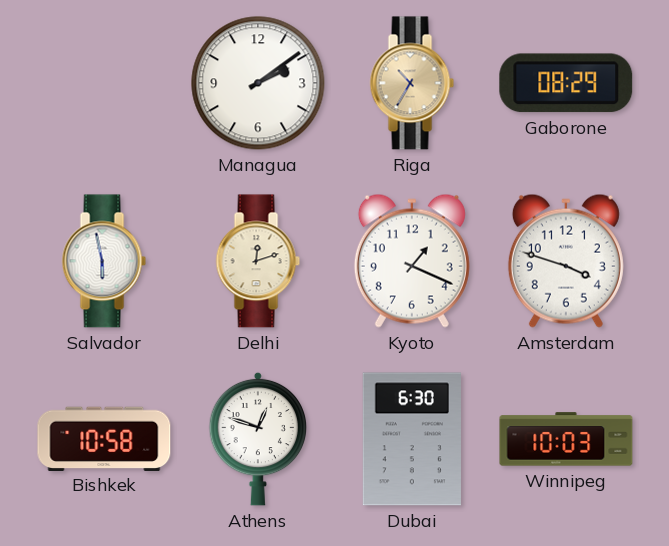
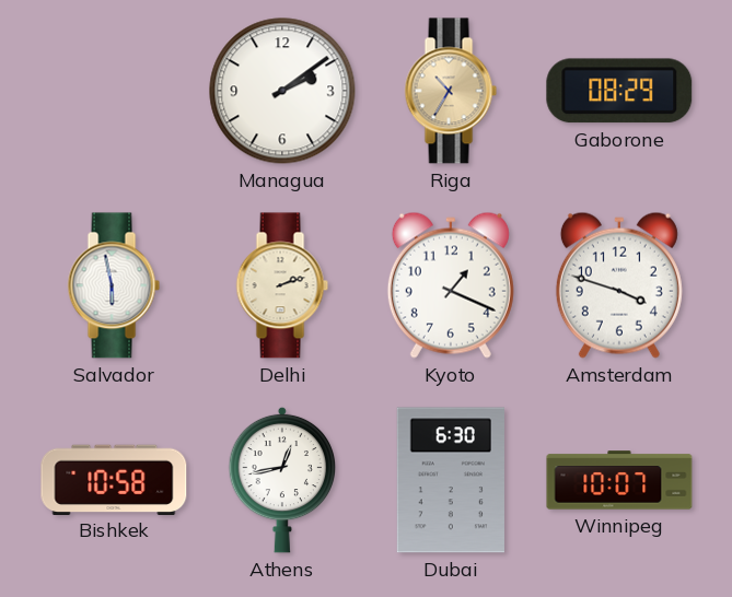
Delhi: 12:12 -> 2:12
Athens: 12:48 -> 12:43
Winnipeg: 10:03 -> 10:07
